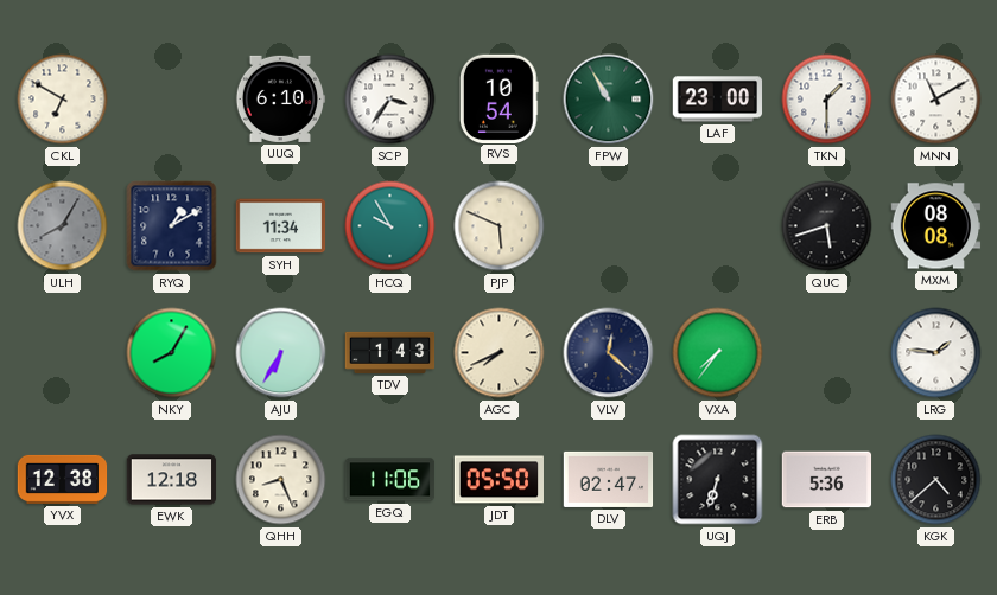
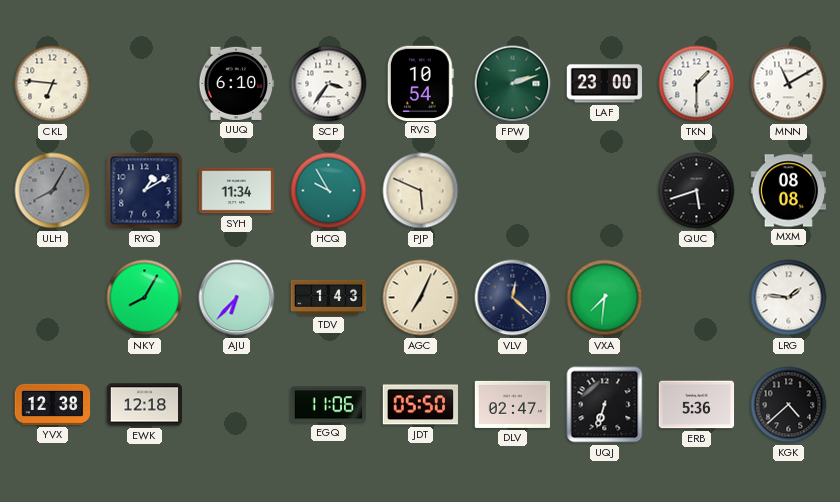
CKL: 6:50 -> 6:46
FPW: 10:55 -> 2:12
AJU: 6:35 -> 6:37
AGC: 7:41 -> 7:04
VXA: 7:36 -> 7:31
QHH: 8:26 -> none
